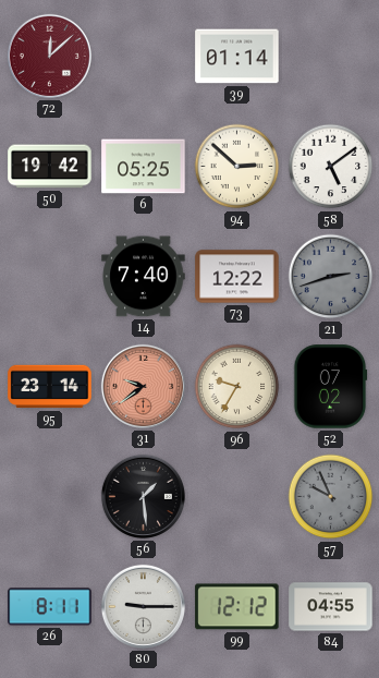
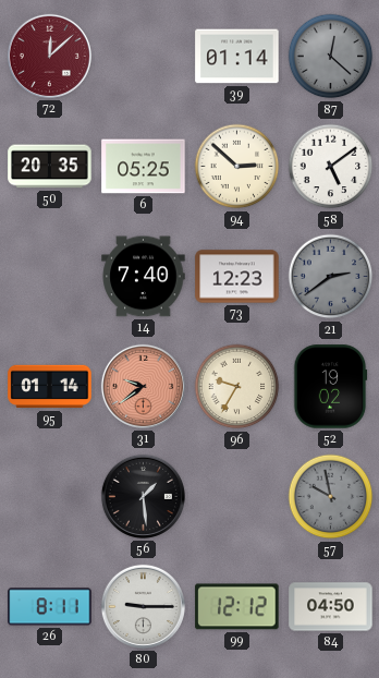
87: none -> 12:22
50: 19:42 -> 20:35
73: 12:22 -> 12:23
21: 2:42 -> 2:39
95: 23:14 -> 01:14
52: 07:02 -> 19:02
57: 9:56 -> 9:58
84: 04:55 -> 04:50
